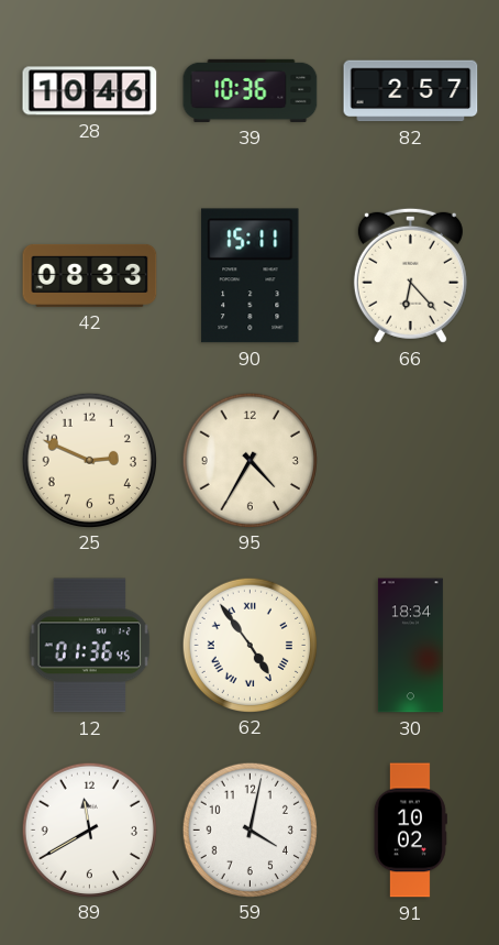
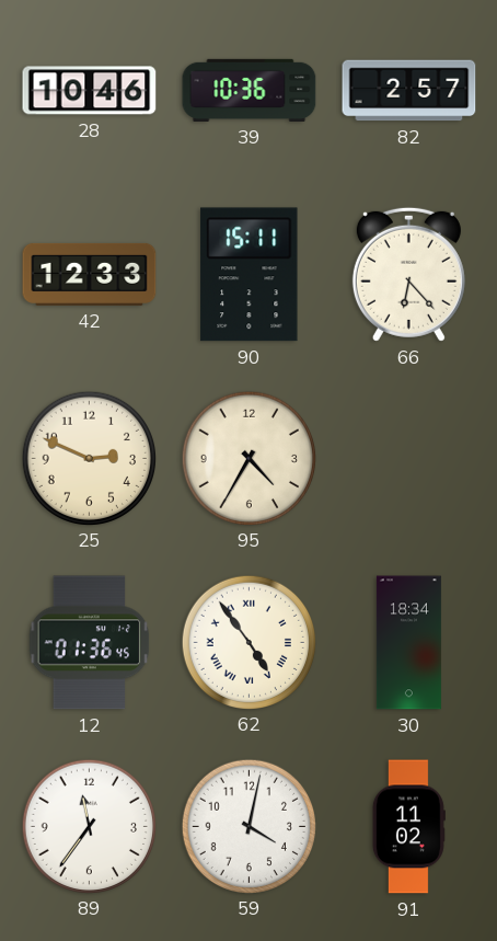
42: 08:33 -> 12:33
89: 11:40 -> 11:36
91: 10:02 -> 11:02
